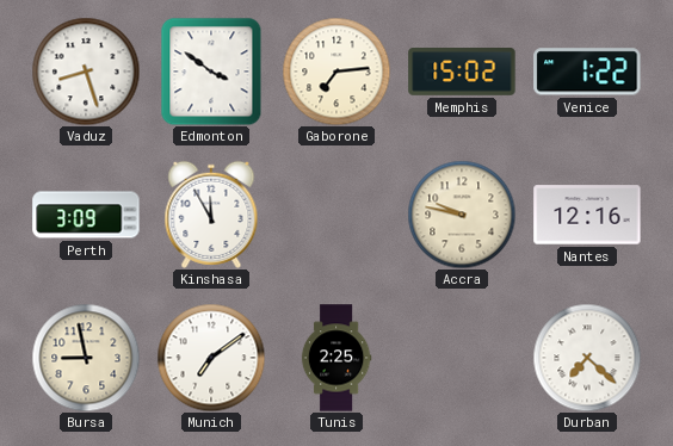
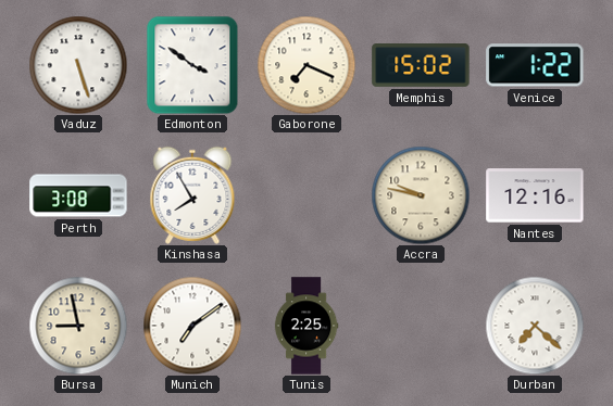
Vaduz: 8:27 -> 5:27
Gaborone: 7:14 -> 7:19
Perth: 3:09 -> 3:08
Kinshasa: 11:55 -> 7:55
